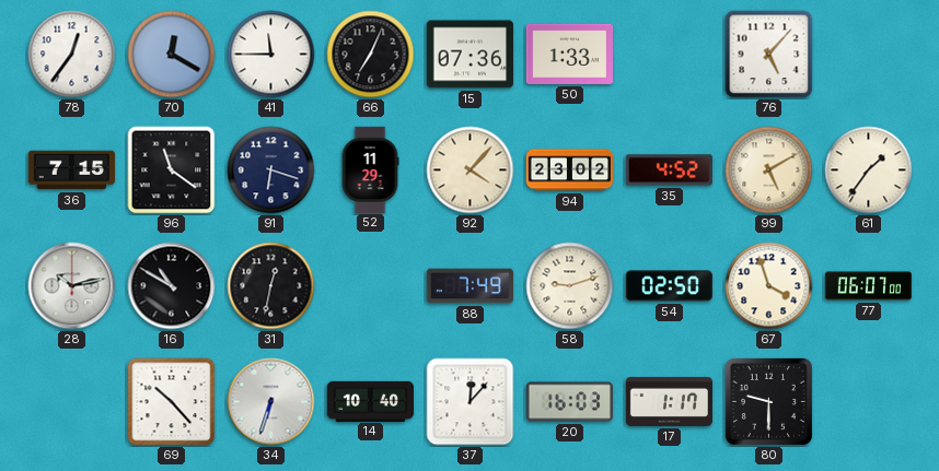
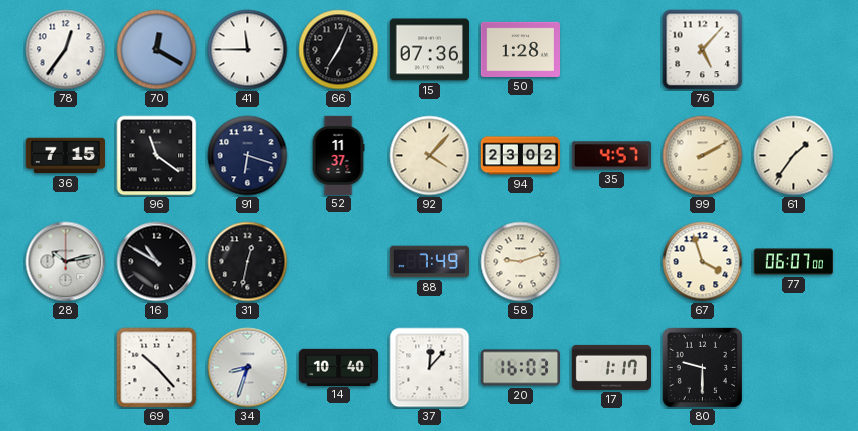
50: 1:33 -> 1:28
52: 11:29 -> 11:37
35: 4:52 -> 4:57
99: 5:10 -> 2:10
54: 02:50 -> none
34: 6:33 -> 8:33
